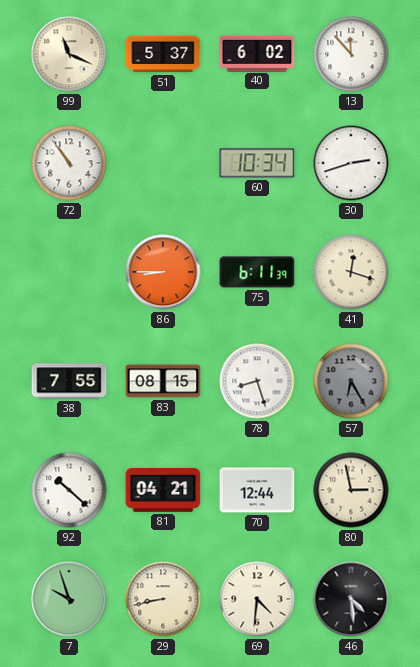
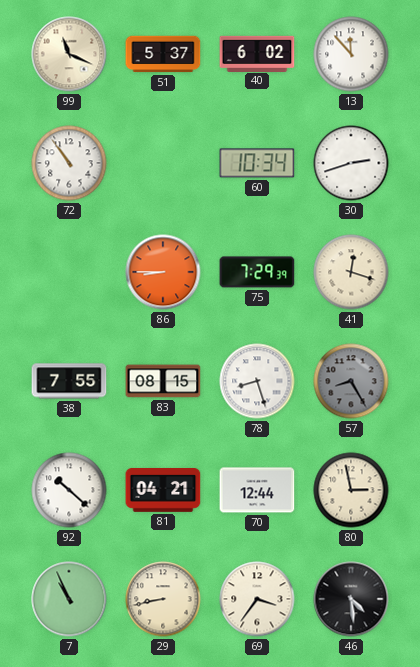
75: 6:11 -> 7:29
57: 6:25 -> 8:25
7: 9:57 -> 10:56
69: 4:31 -> 3:36
